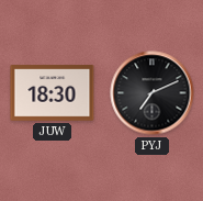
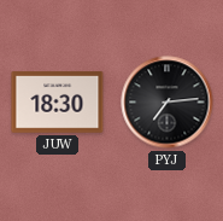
PYJ: 7:11 -> 7:14
